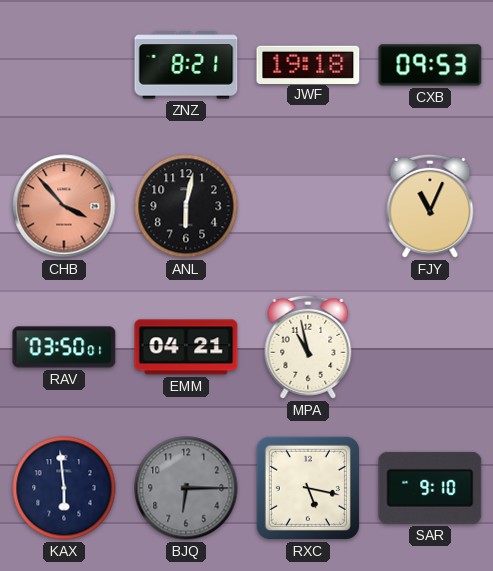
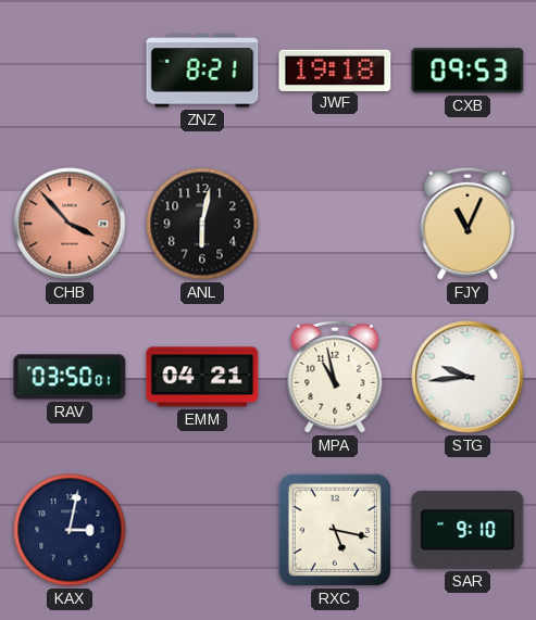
STG: none -> 9:44
KAX: 5:59 -> 3:02
BJQ: 6:15 -> none
